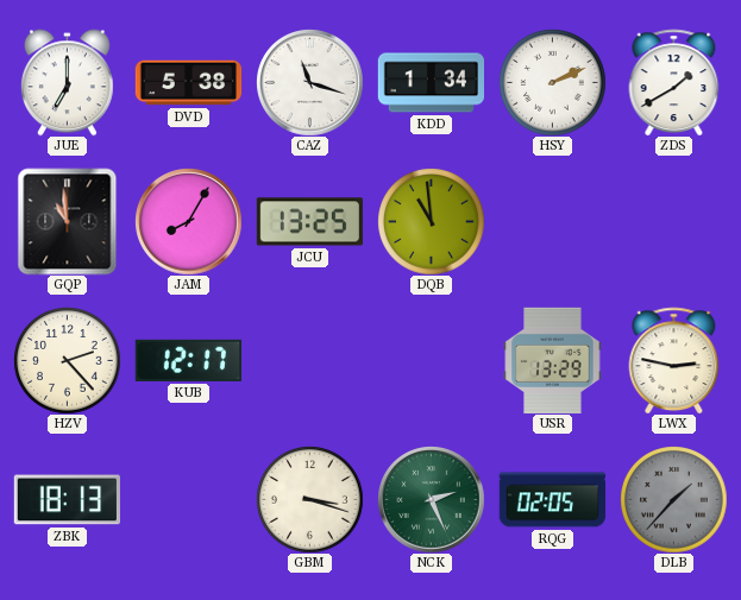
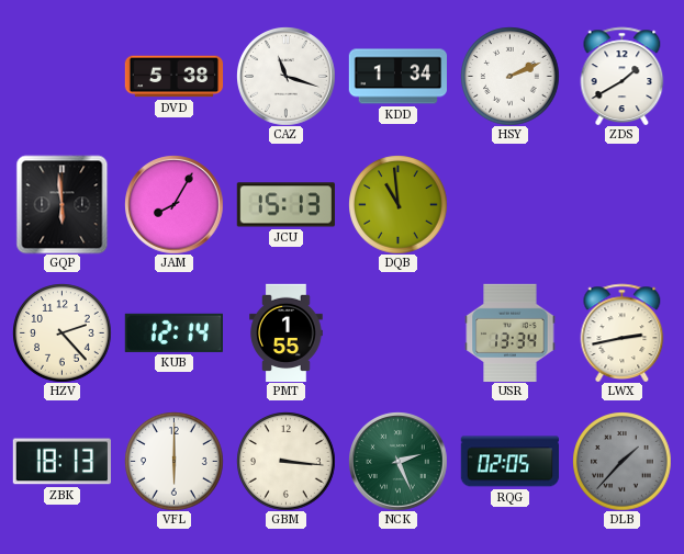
JUE: 7:00 -> none
GQP: 10:59 -> 5:59
JCU: 13:25 -> 15:13
KUB: 12:17 -> 12:14
PMT: none -> 1:55
USR: 13:29 -> 13:34
LWX: 2:47 -> 2:43
VFL: none -> 6:00
GBM: 3:18 -> 3:16
